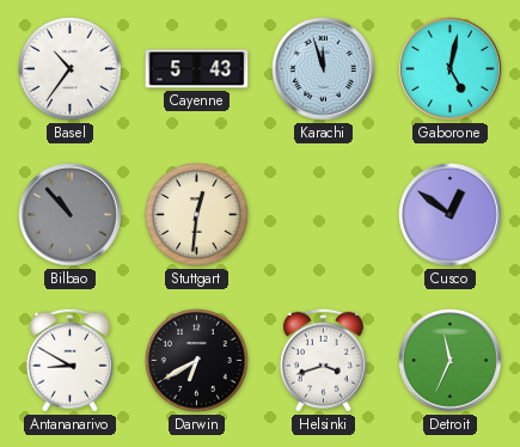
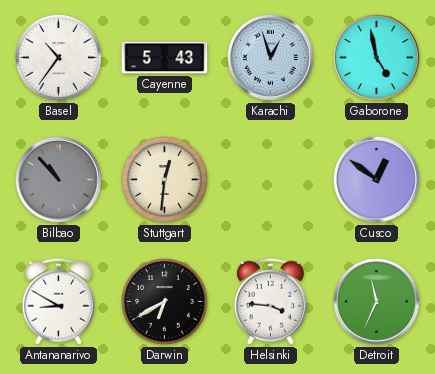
Karachi: 11:57 -> 12:57
Gaborone: 5:02 -> 4:58
Helsinki: 3:42 -> 3:46
